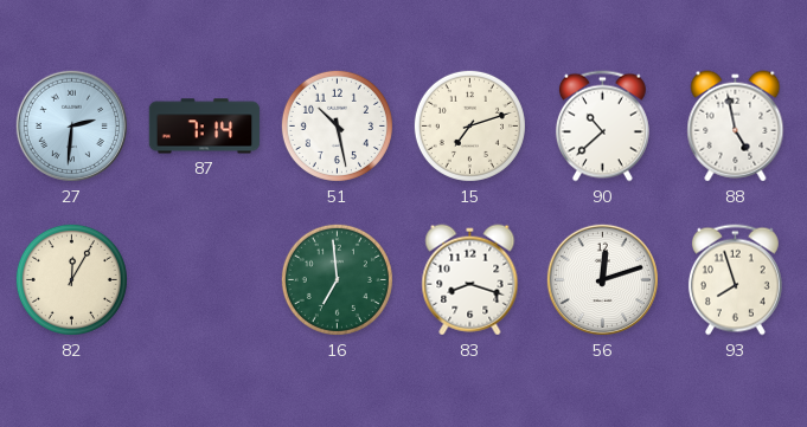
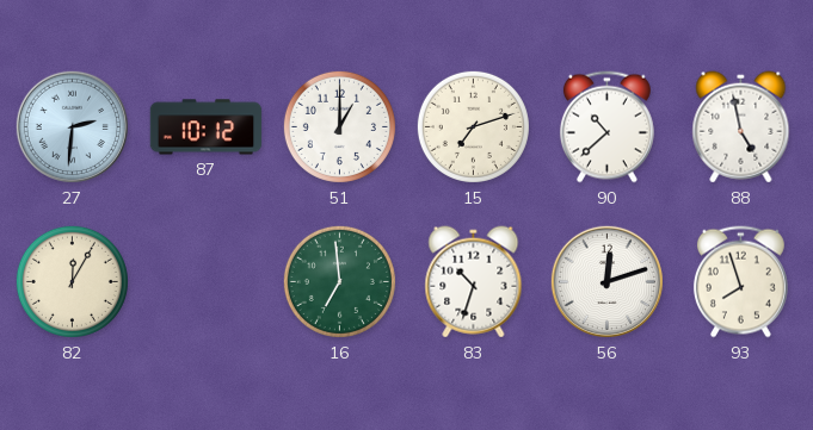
87: 7:14 -> 10:12
51: 10:28 -> 1:00
83: 8:18 -> 10:33
